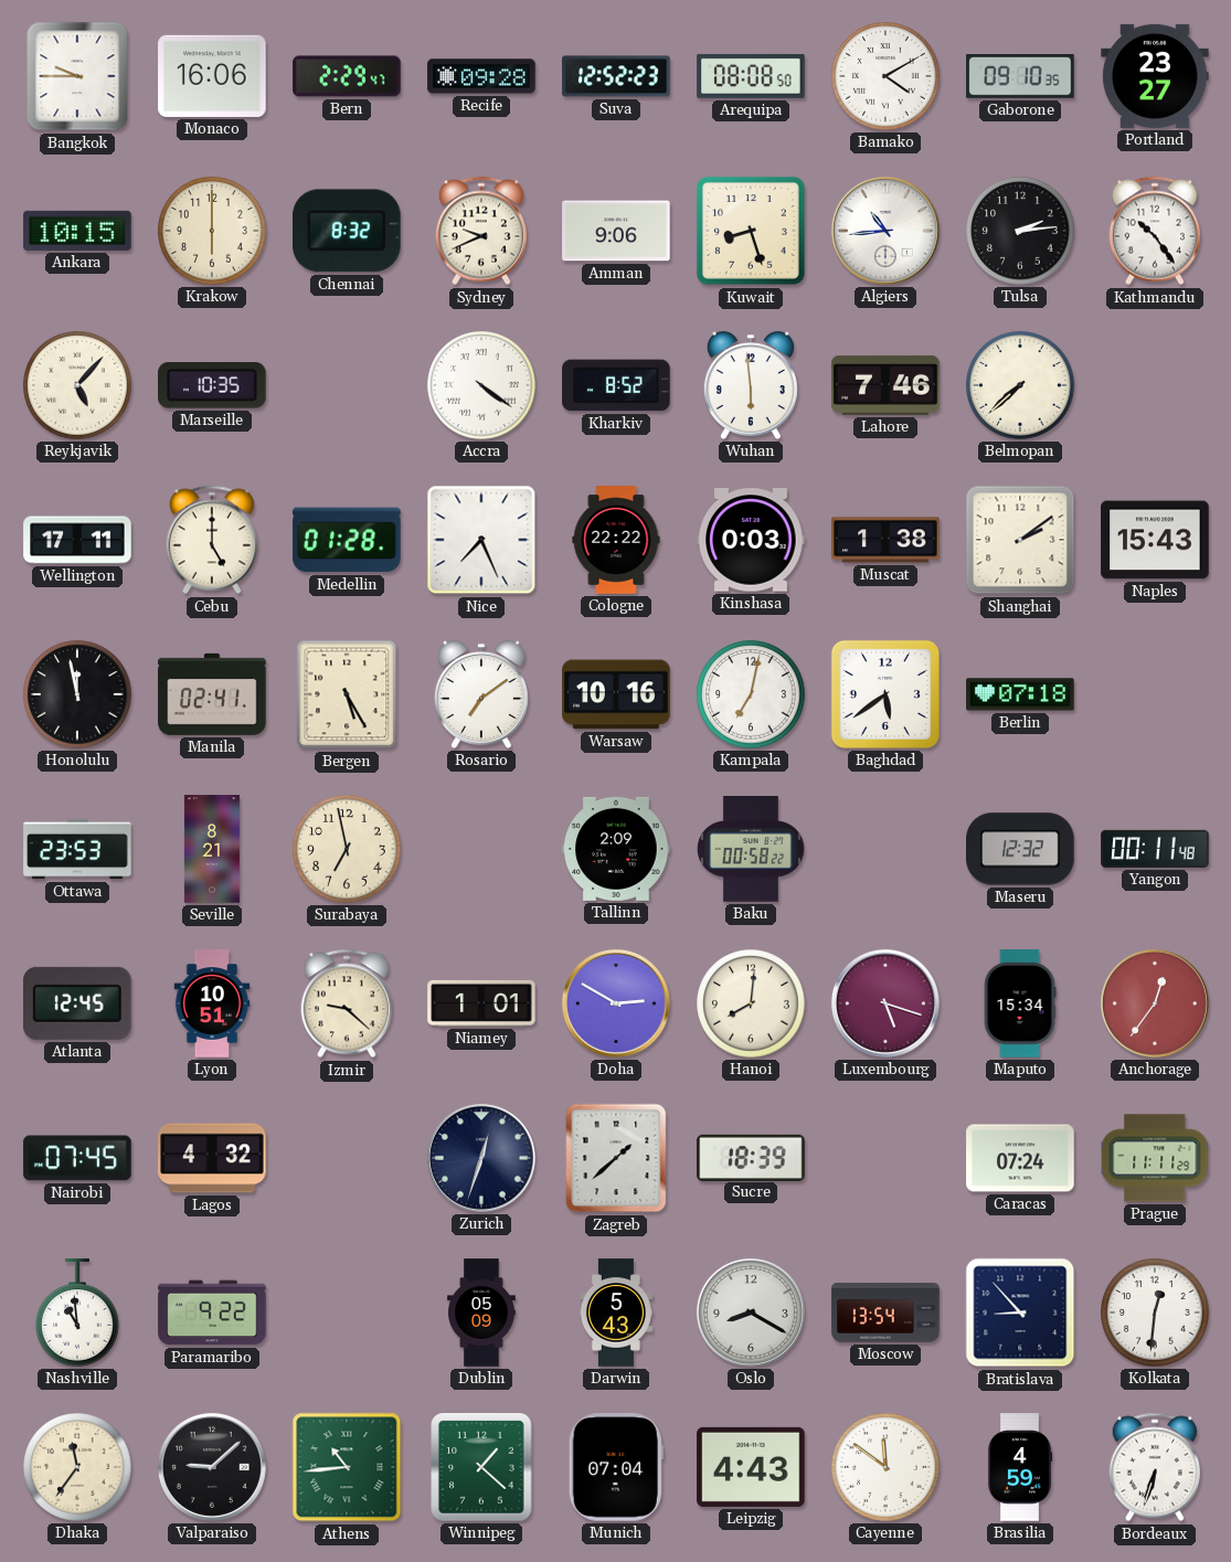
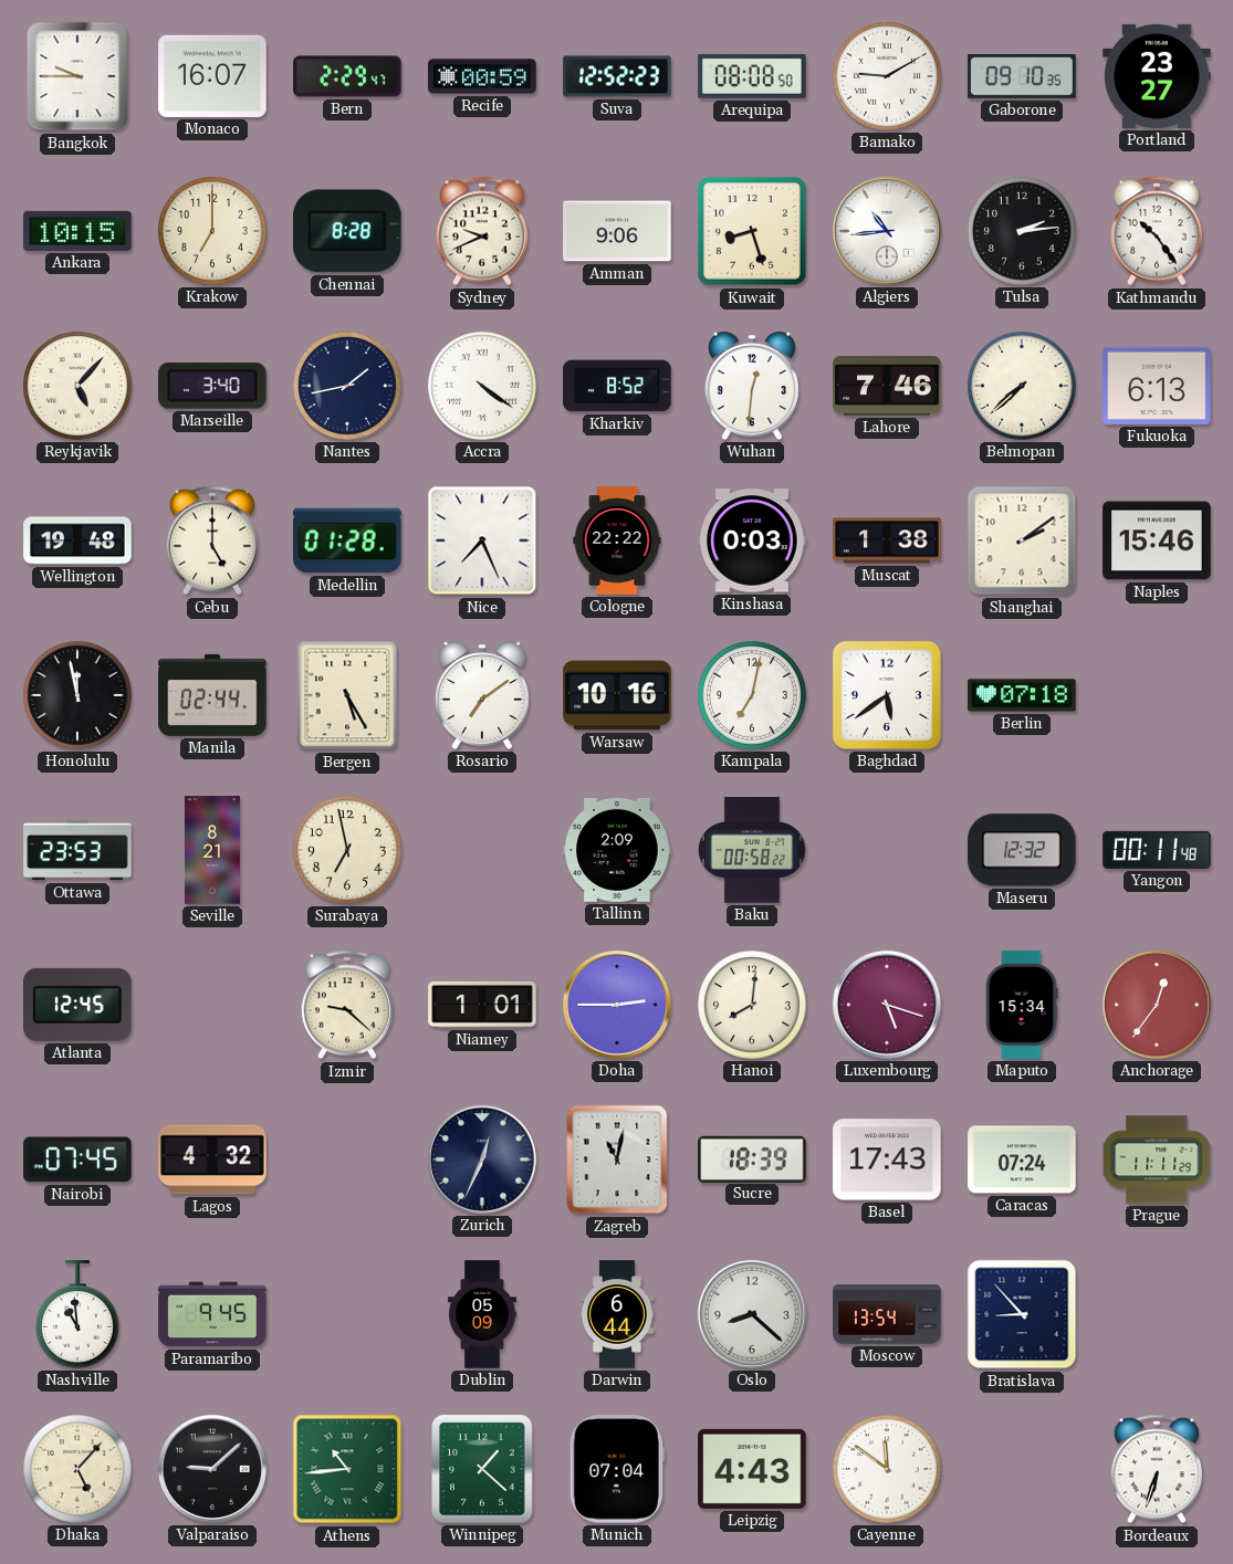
Monaco: 16:06 -> 16:07
Recife: 09:28 -> 00:59
Bamako: 4:10 -> 9:10
Krakow: 6:00 -> 7:00
Chennai: 8:32 -> 8:28
Marseille: 10:35 -> 3:40
Nantes: none -> 1:43
Wuhan: 5:59 -> 12:31
Fukuoka: none -> 6:13
Wellington: 17:11 -> 19:48
Naples: 15:43 -> 15:46
Manila: 02:41 -> 02:44
Lyon: 10:51 -> none
Doha: 2:50 -> 2:45
Zurich: 12:33 -> 12:34
Zagreb: 1:38 -> 11:02
Basel: none -> 17:43
Paramaribo: 9:22 -> 9:45
Darwin: 5:43 -> 6:44
Oslo: 8:20 -> 8:22
Kolkata: 12:31 -> none
Dhaka: 11:36 -> 5:07
Brasilia: 4:59 -> none
